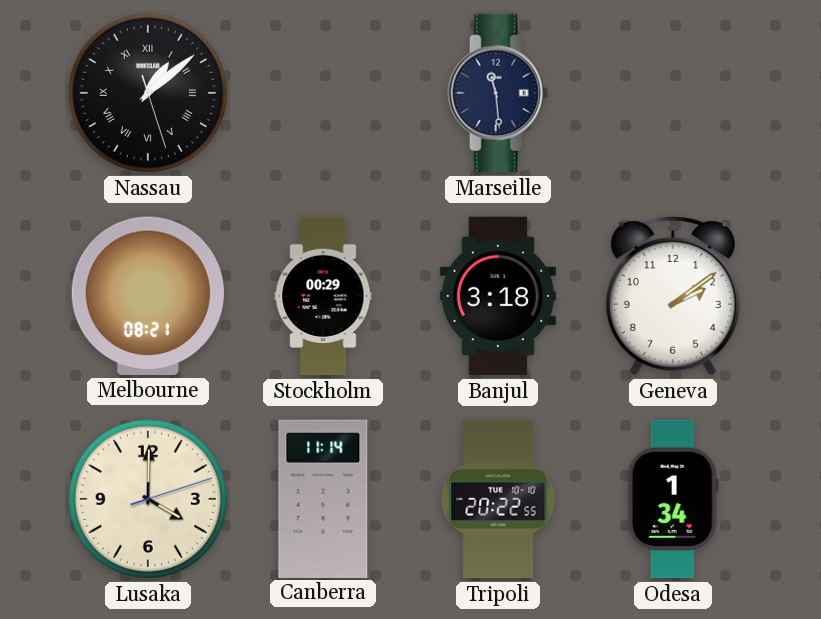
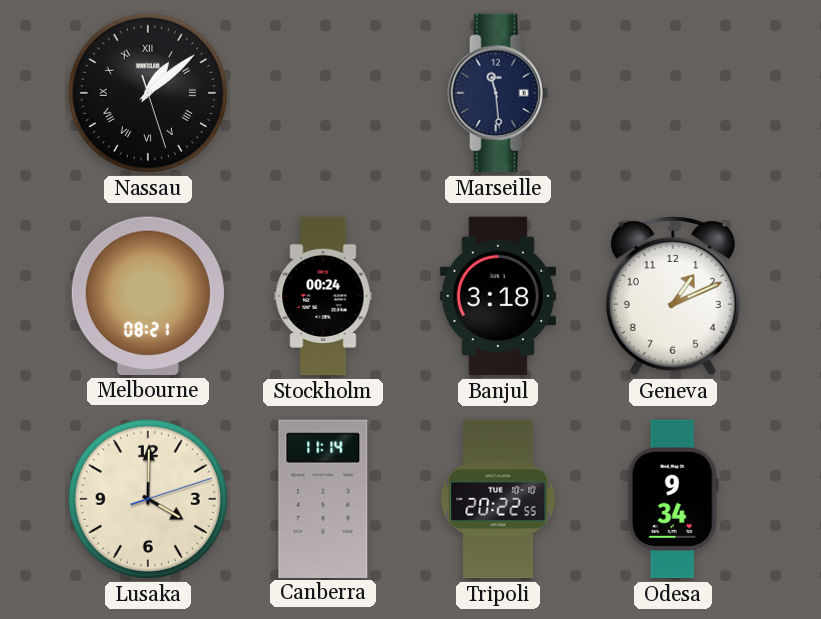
Stockholm: 00:29 -> 00:24
Geneva: 2:09 -> 1:11
Odesa: 1:34 -> 9:34
